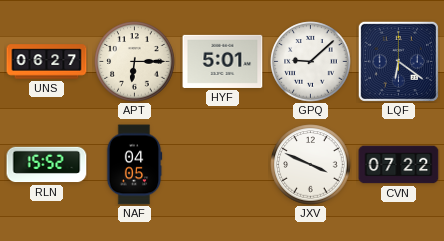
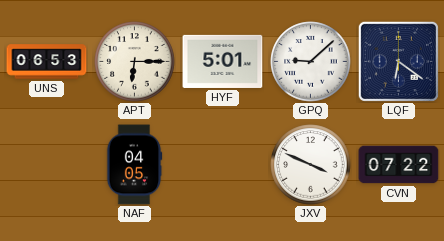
UNS: 06:27 -> 06:53
RLN: 15:52 -> none
